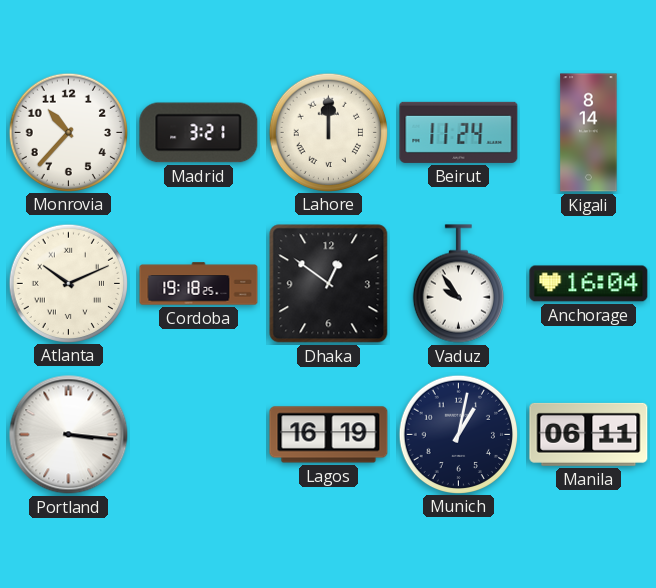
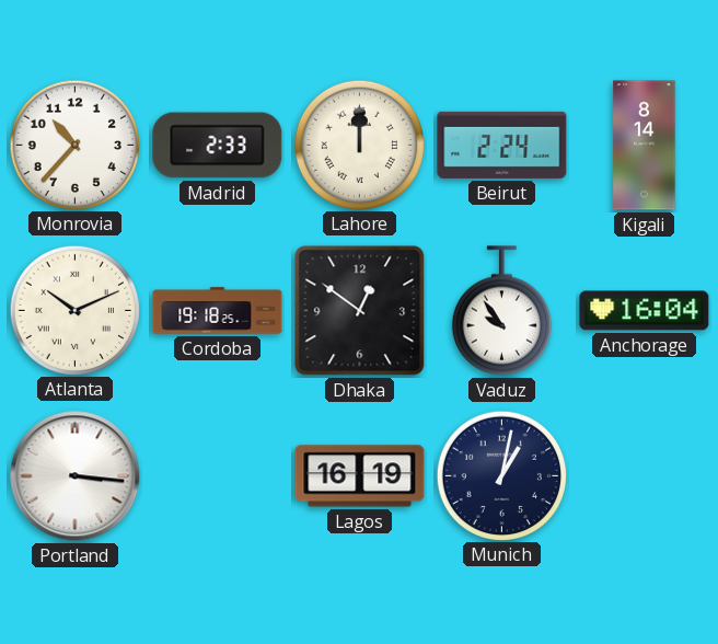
Madrid: 3:21 -> 2:33
Beirut: 11:24 -> 2:24
Manila: 06:11 -> none
